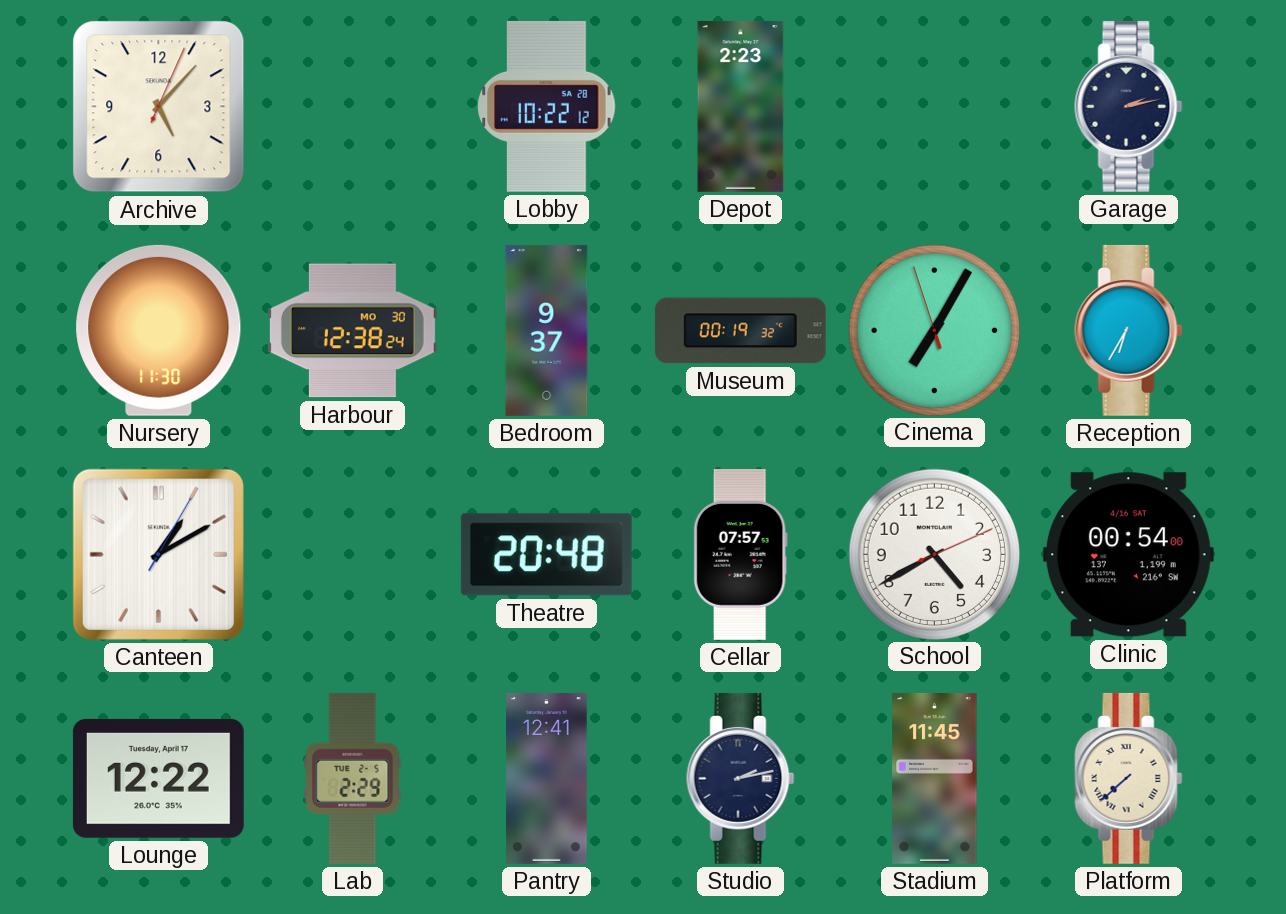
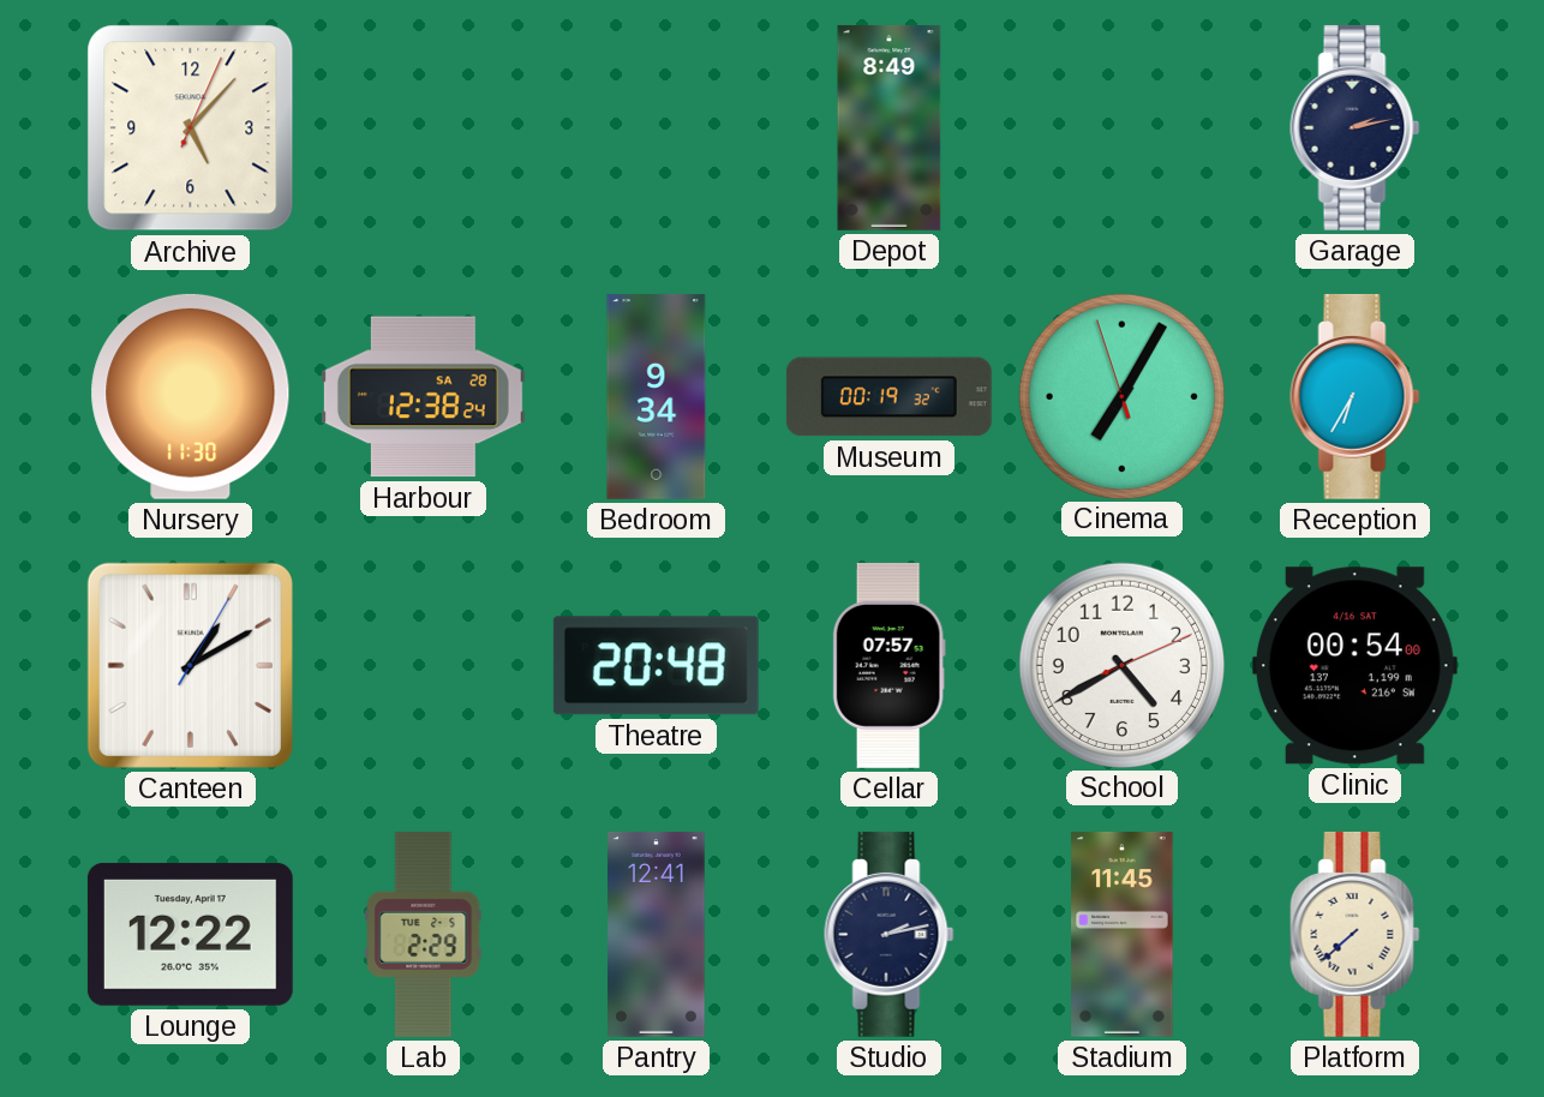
Lobby: 10:22 -> none
Depot: 2:23 -> 8:49
Harbour date: MO 30 -> SA 28
Bedroom: 9:37 -> 9:34
